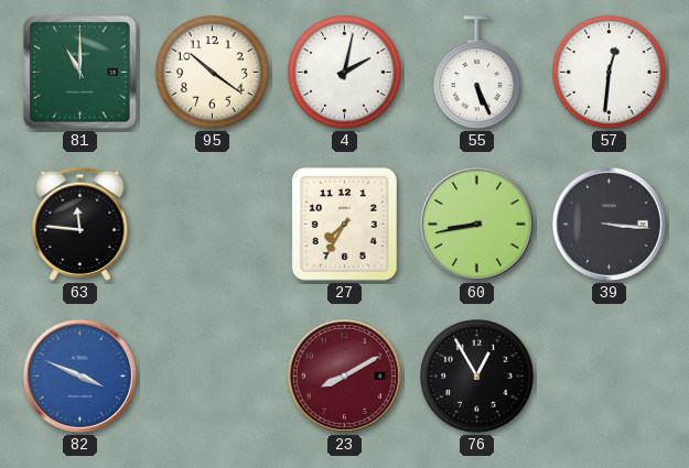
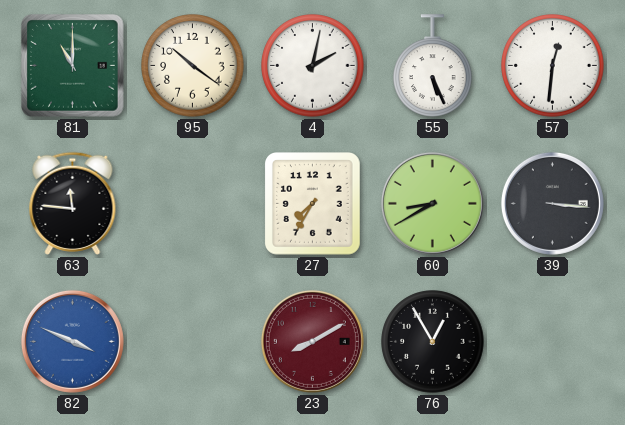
60: 8:43 -> 8:40
